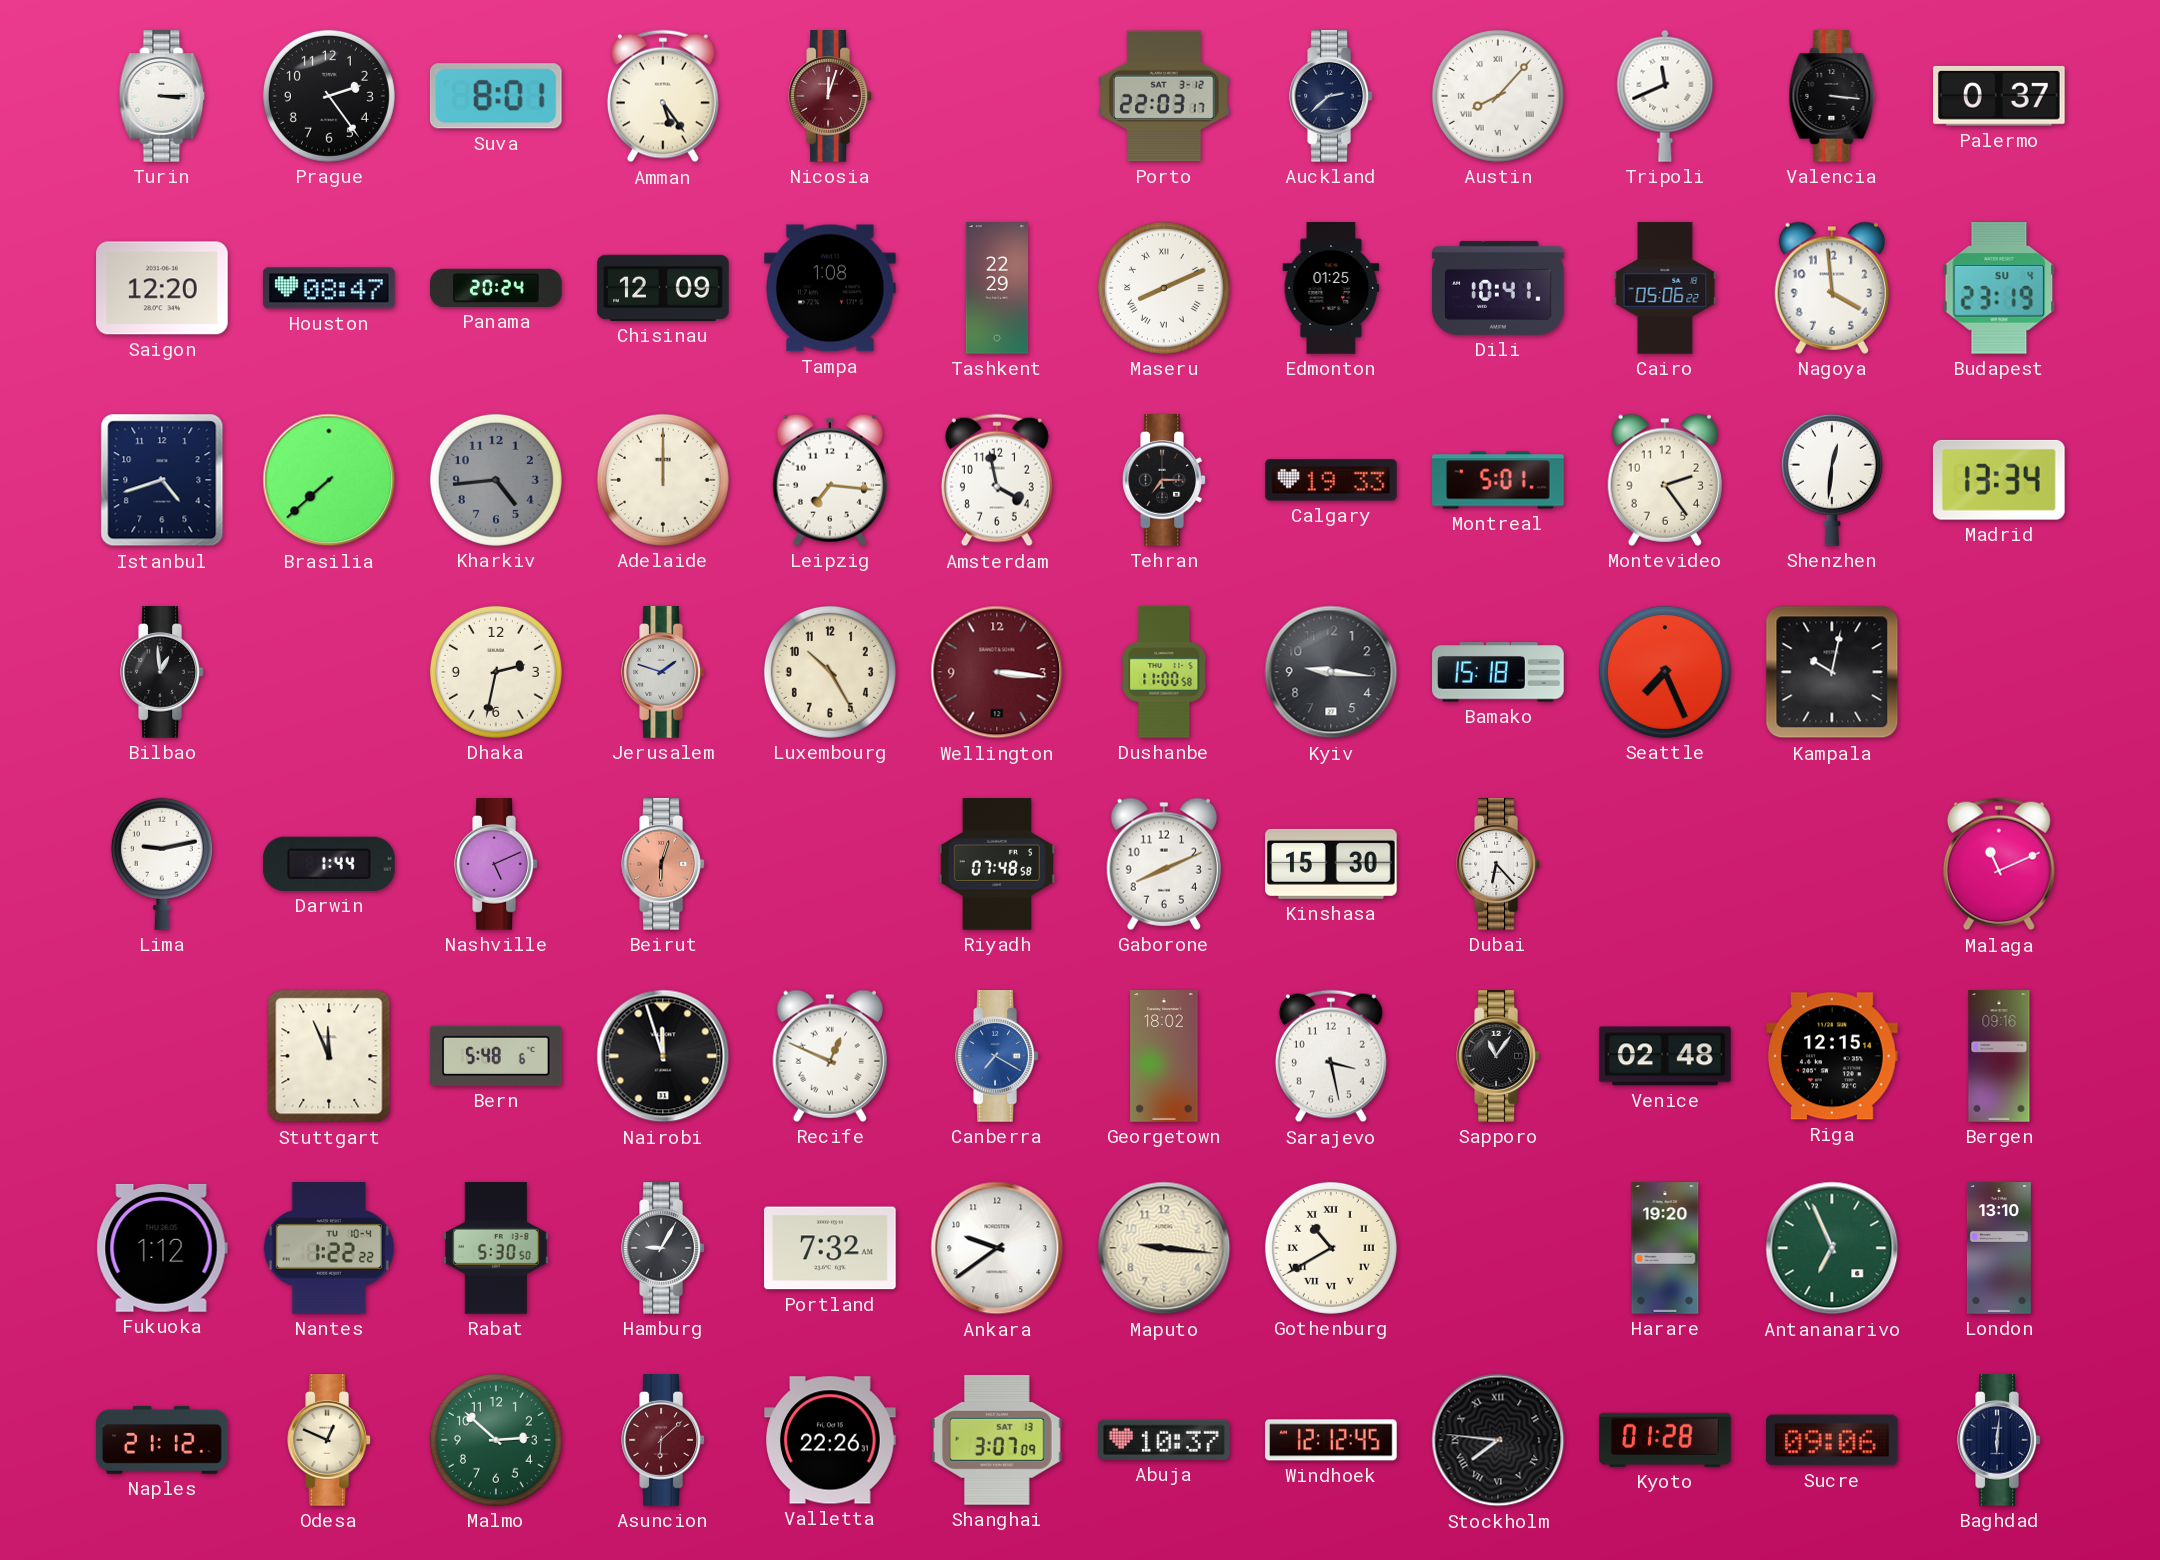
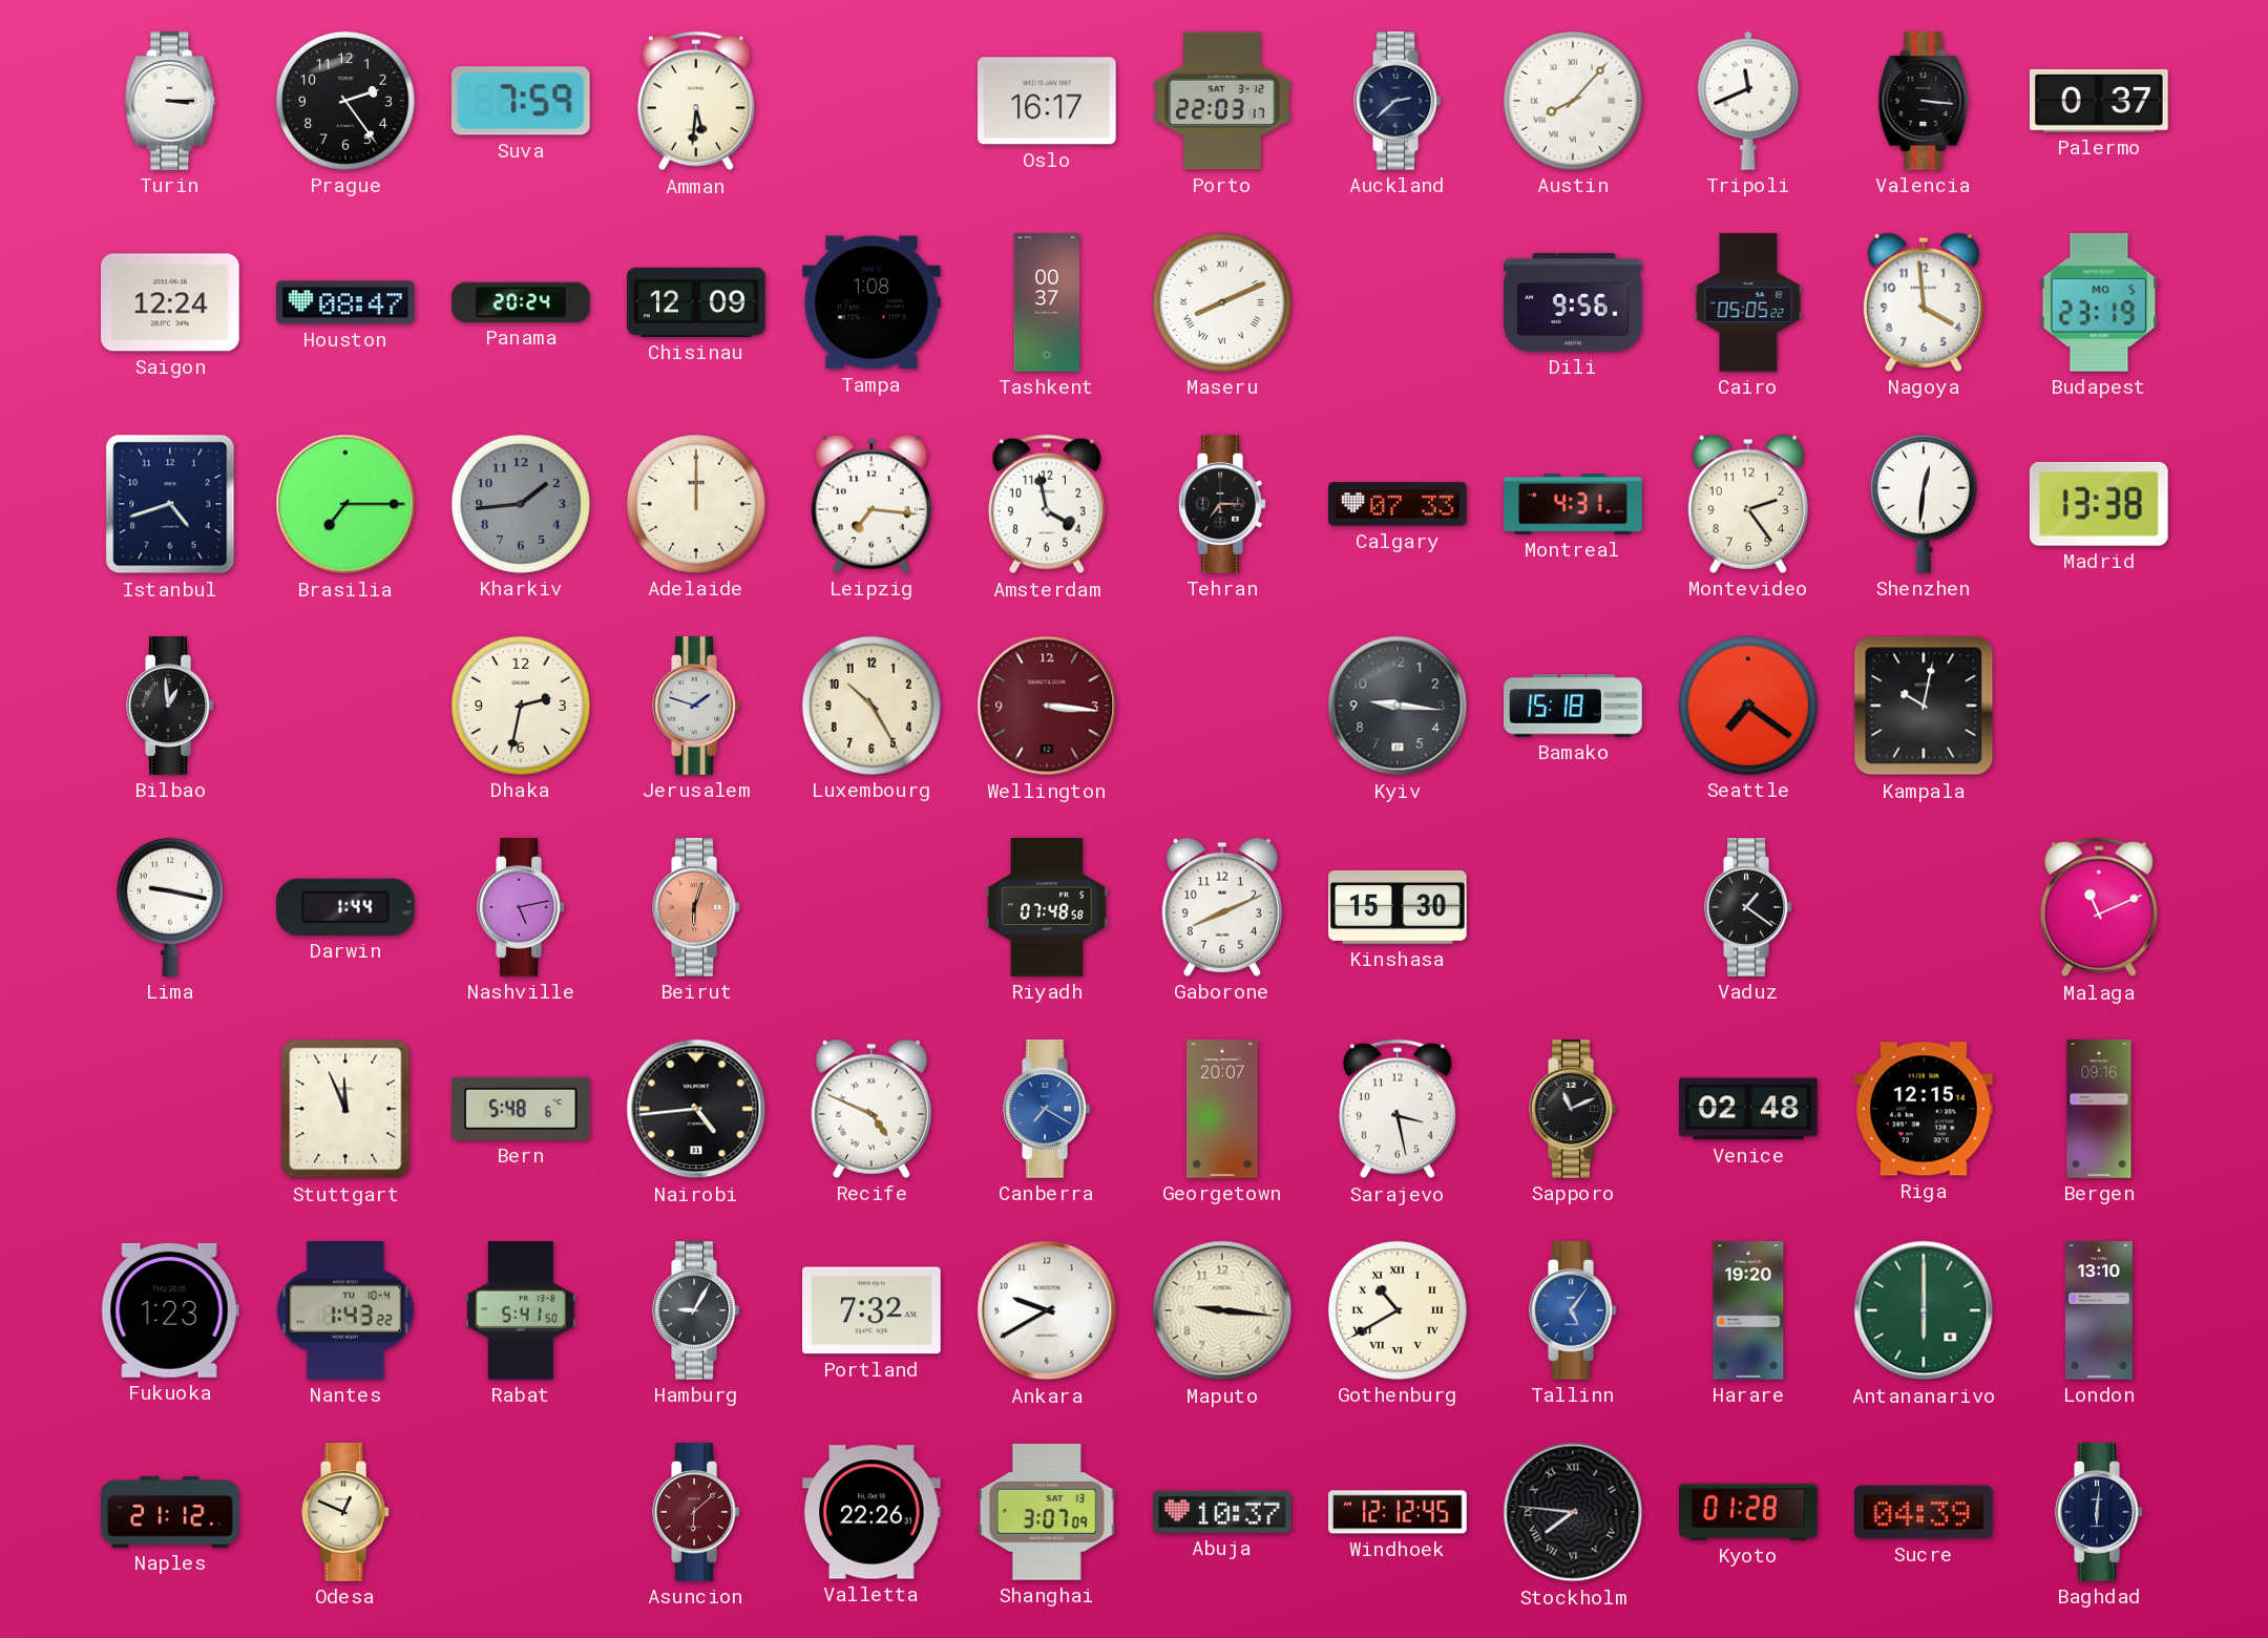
Suva: 8:01 -> 7:59
Amman: 5:24 -> 5:31
Nicosia: 12:03 -> none
Oslo: none -> 16:17
Saigon: 12:20 -> 12:24
Tashkent: 22:29 -> 00:37
Edmonton: 01:25 -> none
Dili: 10:41 -> 9:56
Cairo: 05:06 -> 05:05
Budapest date: SU 4 -> MO 5
Brasilia: 7:38 -> 7:15
Kharkiv: 4:44 -> 1:44
Calgary: 19:33 -> 07:33
Montreal: 5:01 -> 4:31
Madrid: 13:34 -> 13:38
Dushanbe: 11:00 -> none
Seattle: 7:26 -> 7:21
Lima: 9:13 -> 9:17
Nashville: 5:11 -> 5:13
Dubai: 6:23 -> none
Vaduz: none -> 1:21
Nairobi: 11:57 -> 4:44
Recife: 12:49 -> 4:49
Georgetown: 18:02 -> 20:07
Sapporo: 11:06 -> 11:11
Fukuoka: 1:12 -> 1:23
Nantes: 1:22 -> 1:43
Rabat: 5:30 -> 5:41
Ankara: 9:39 -> 9:40
Tallinn: none -> 5:06
Antananarivo: 6:56 -> 6:00
Malmo: 2:52 -> none
Sucre: 09:06 -> 04:39
